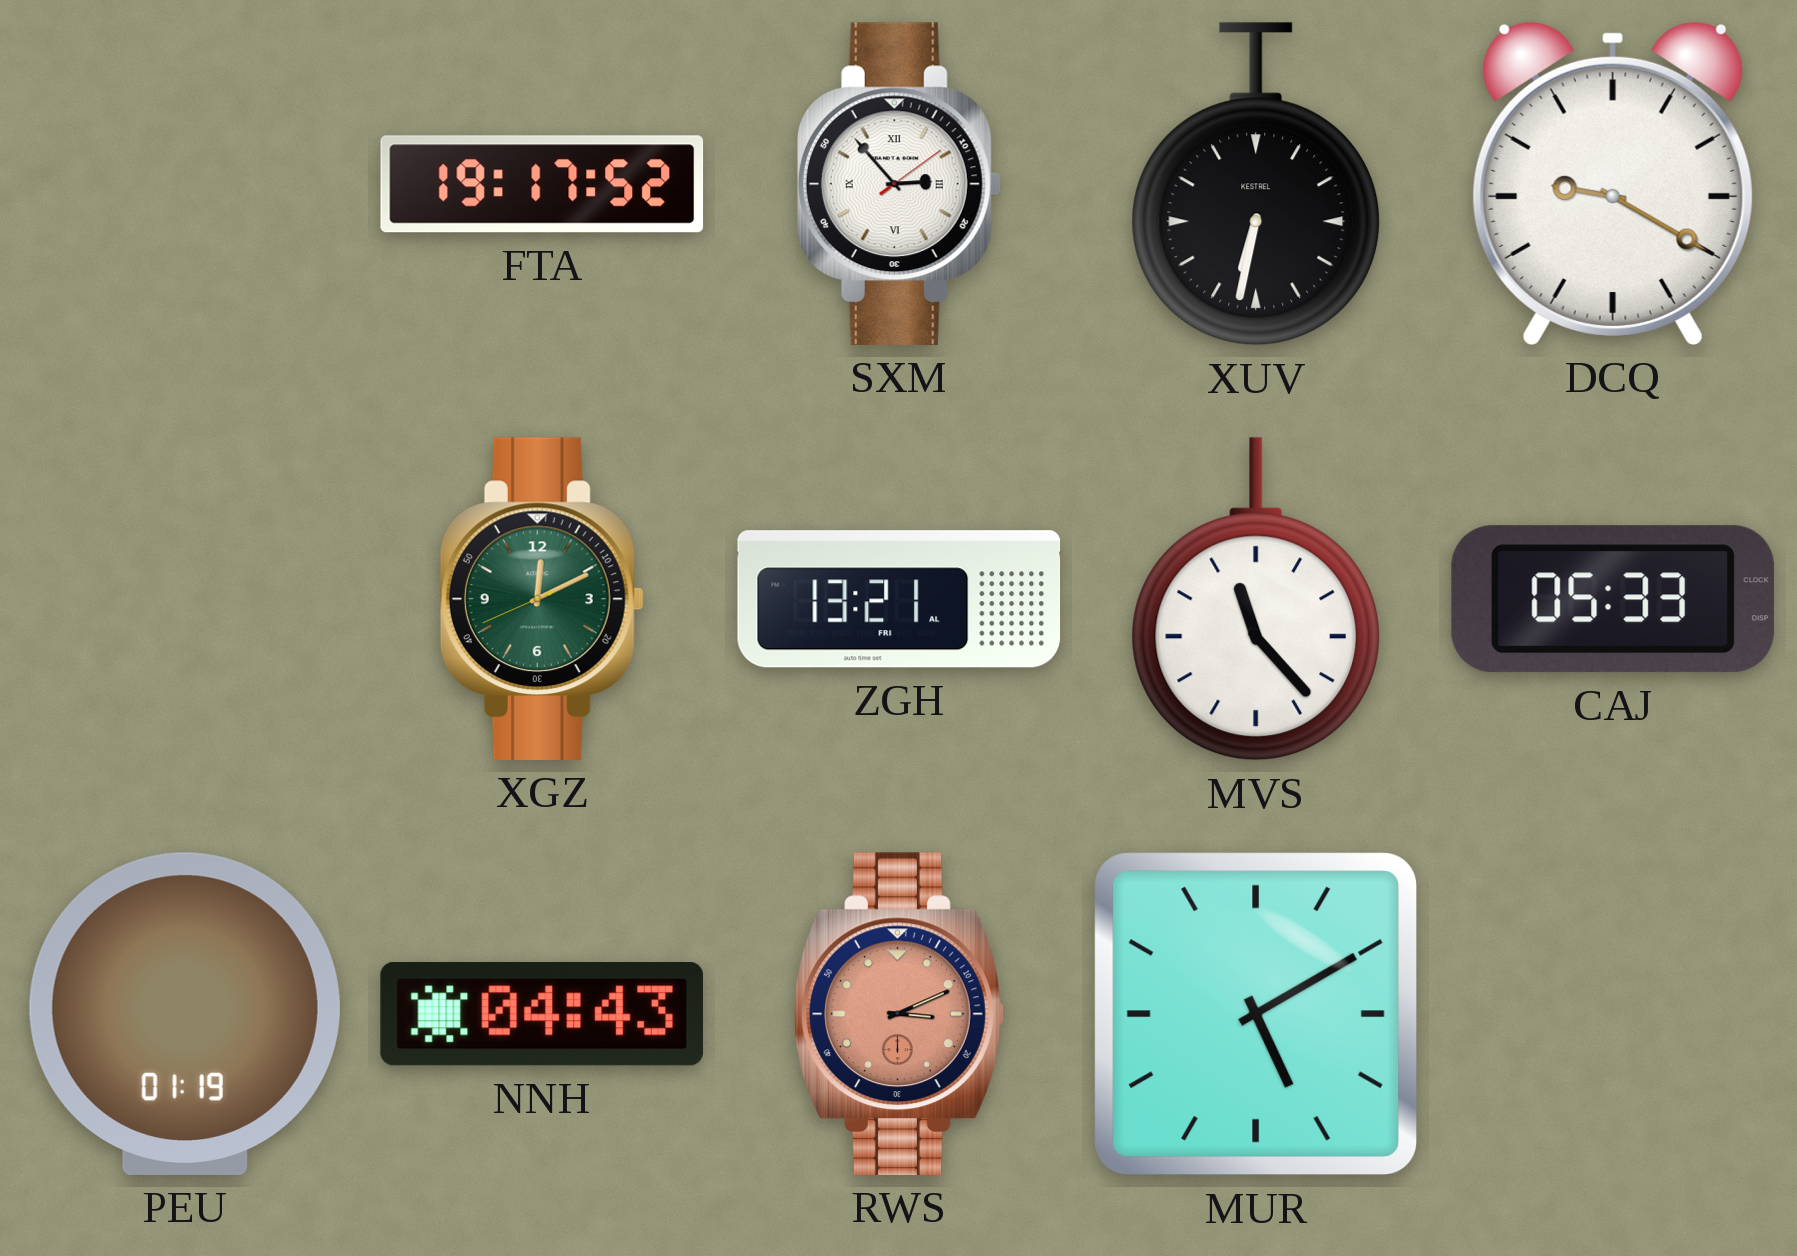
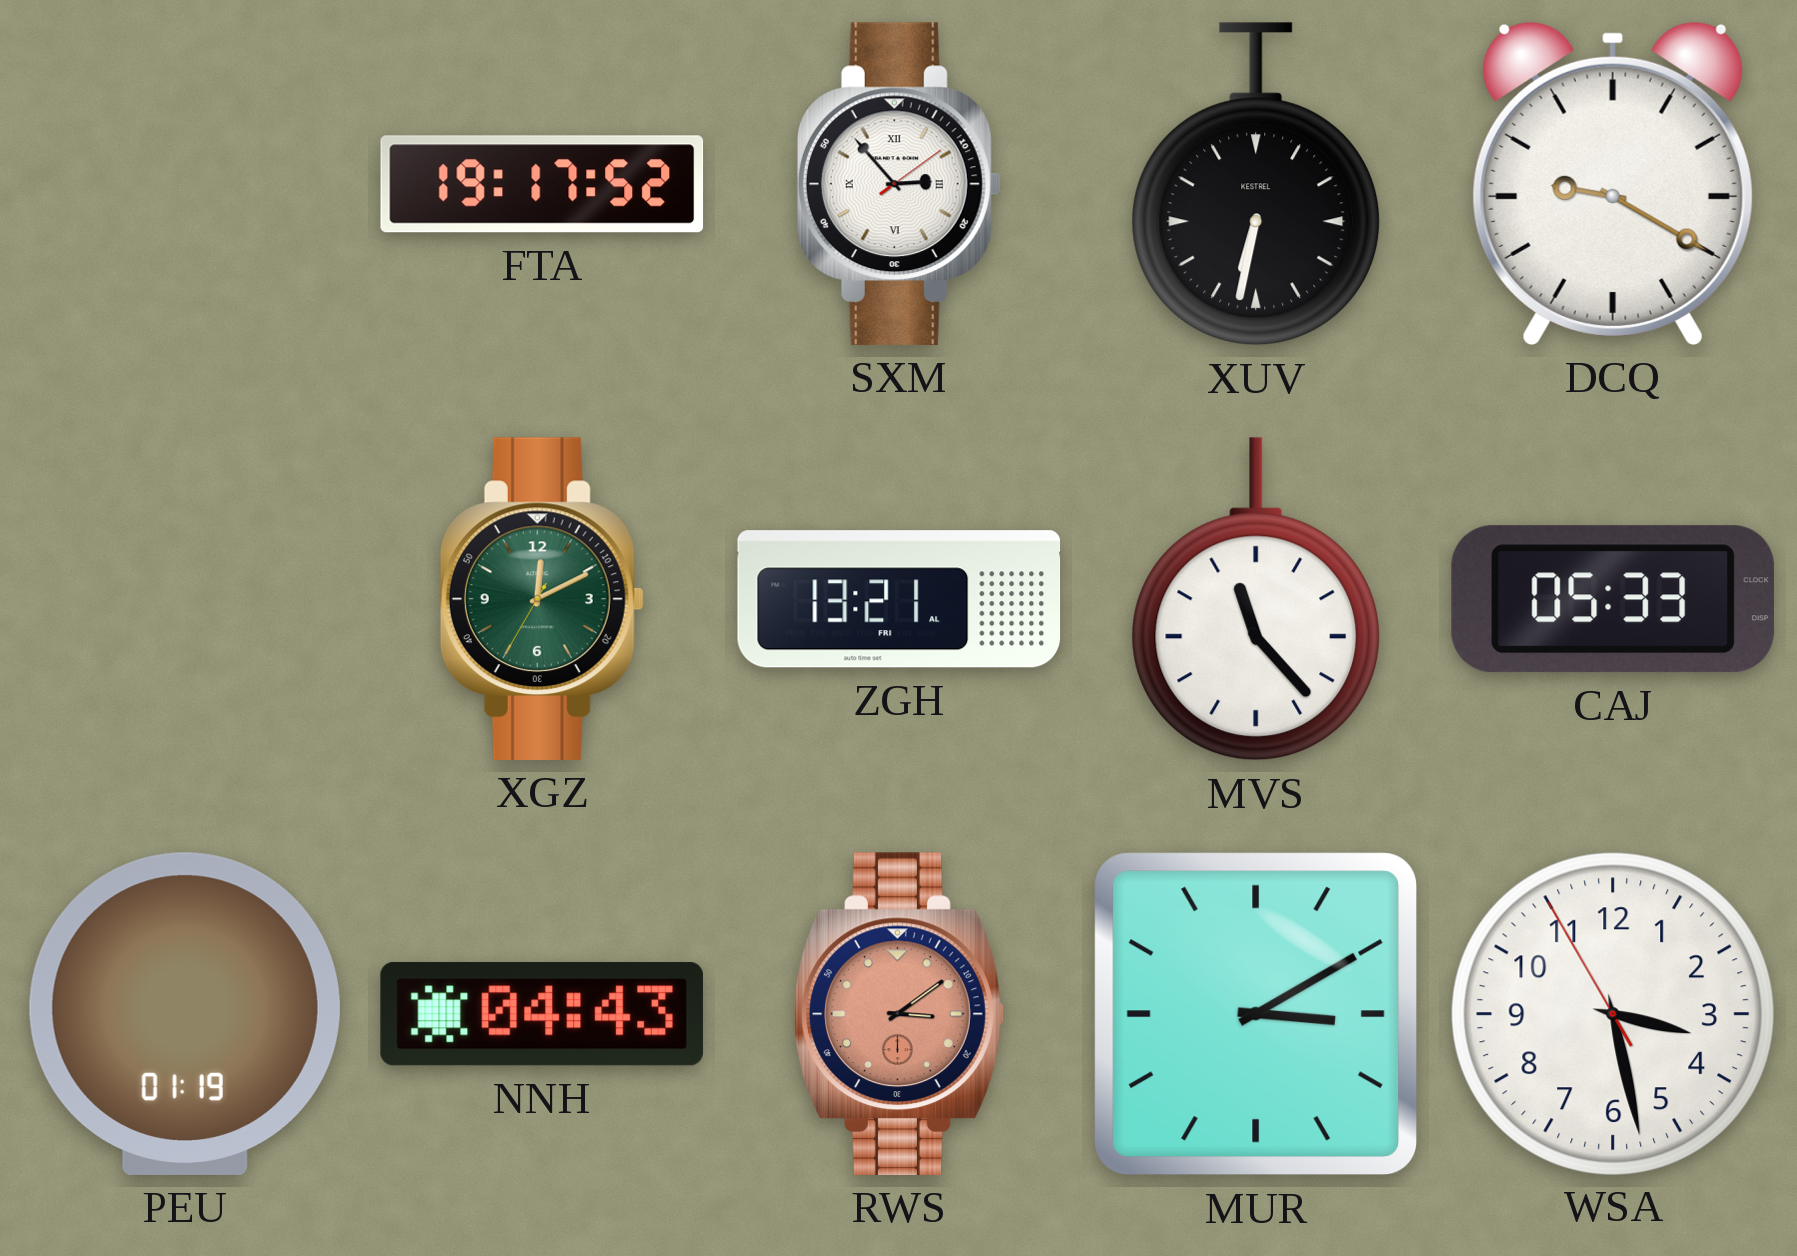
XGZ: 12:10:41 -> 12:10:35
RWS: 3:11 -> 3:09
MUR: 5:10 -> 3:10
WSA: none -> 3:27
